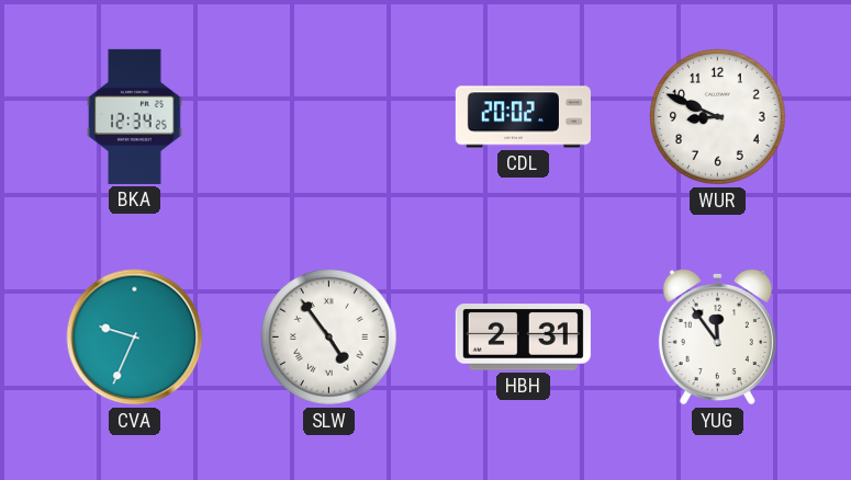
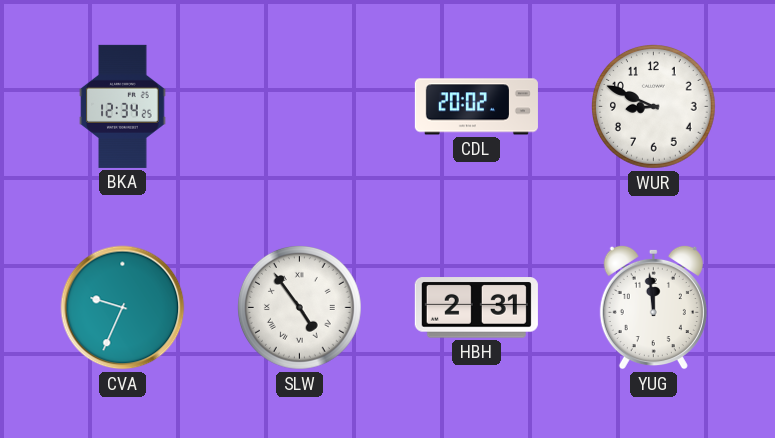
YUG: 11:54 -> 11:59
